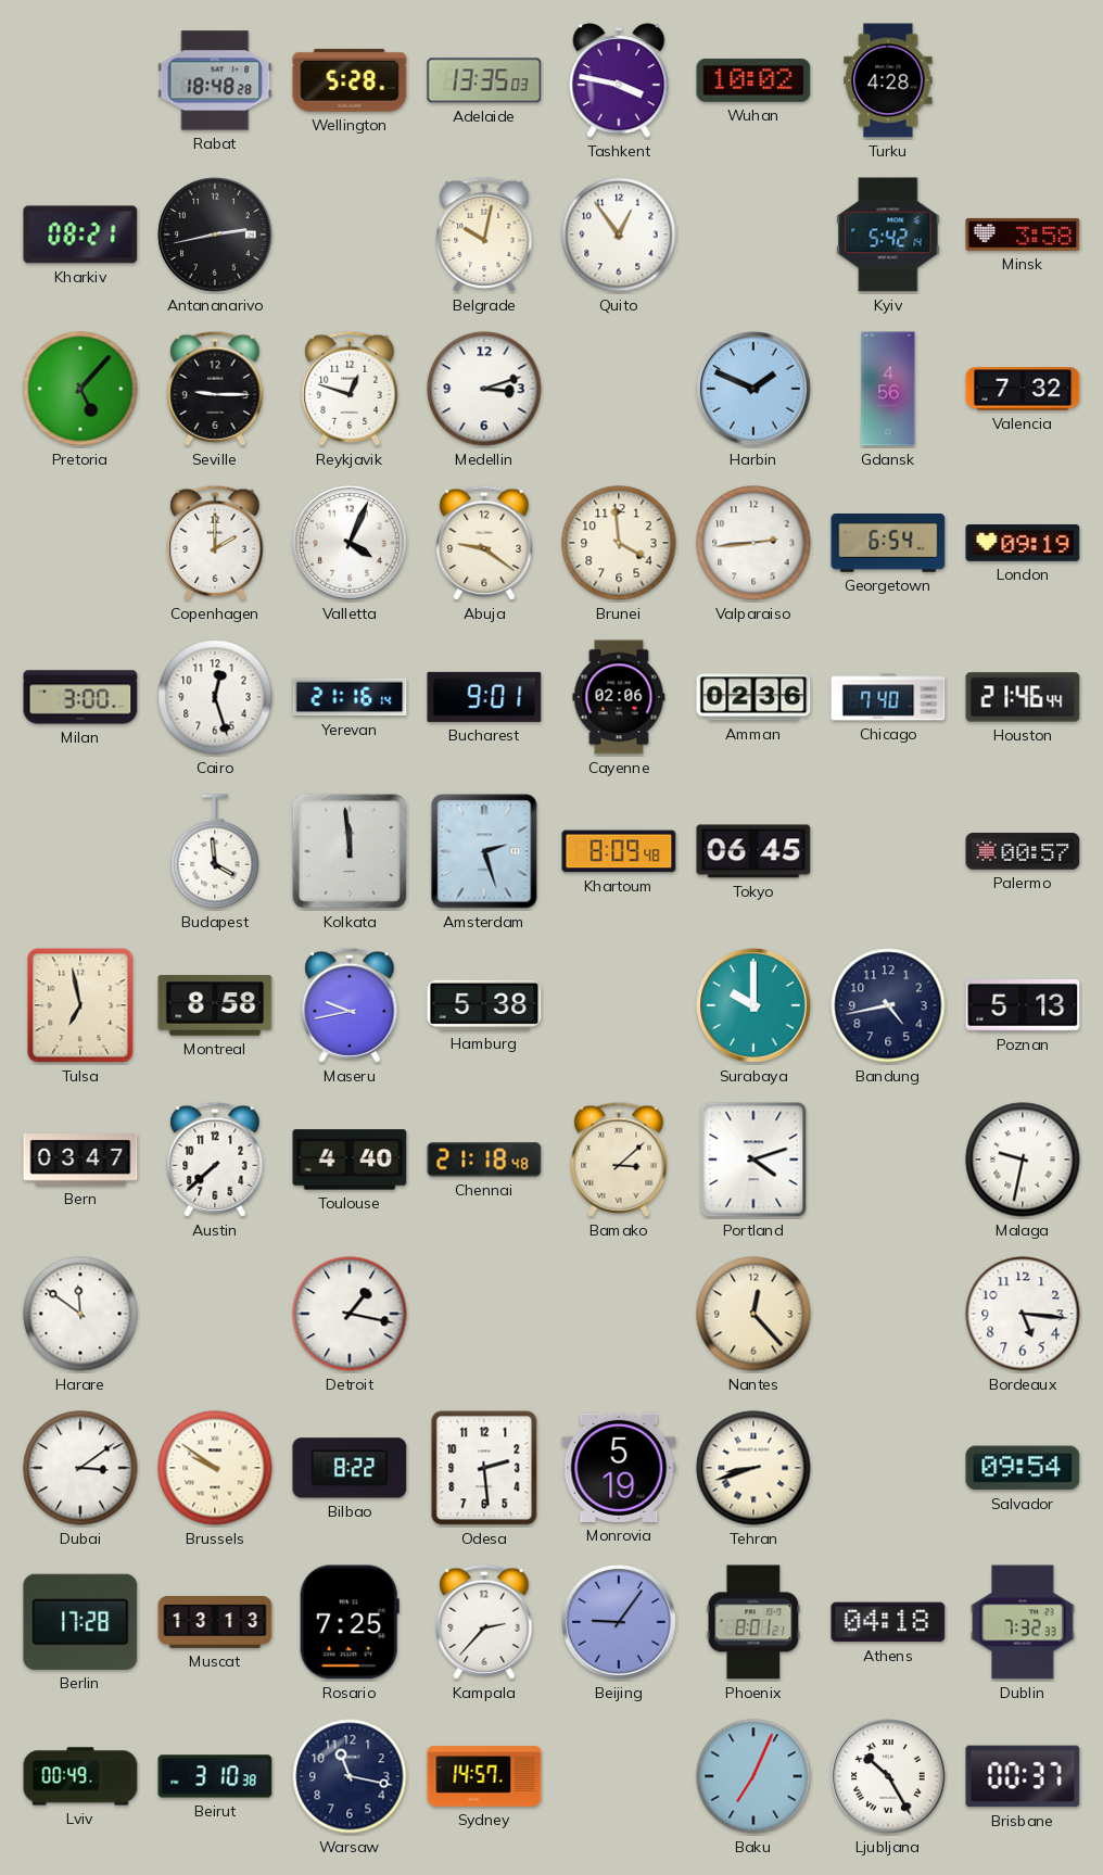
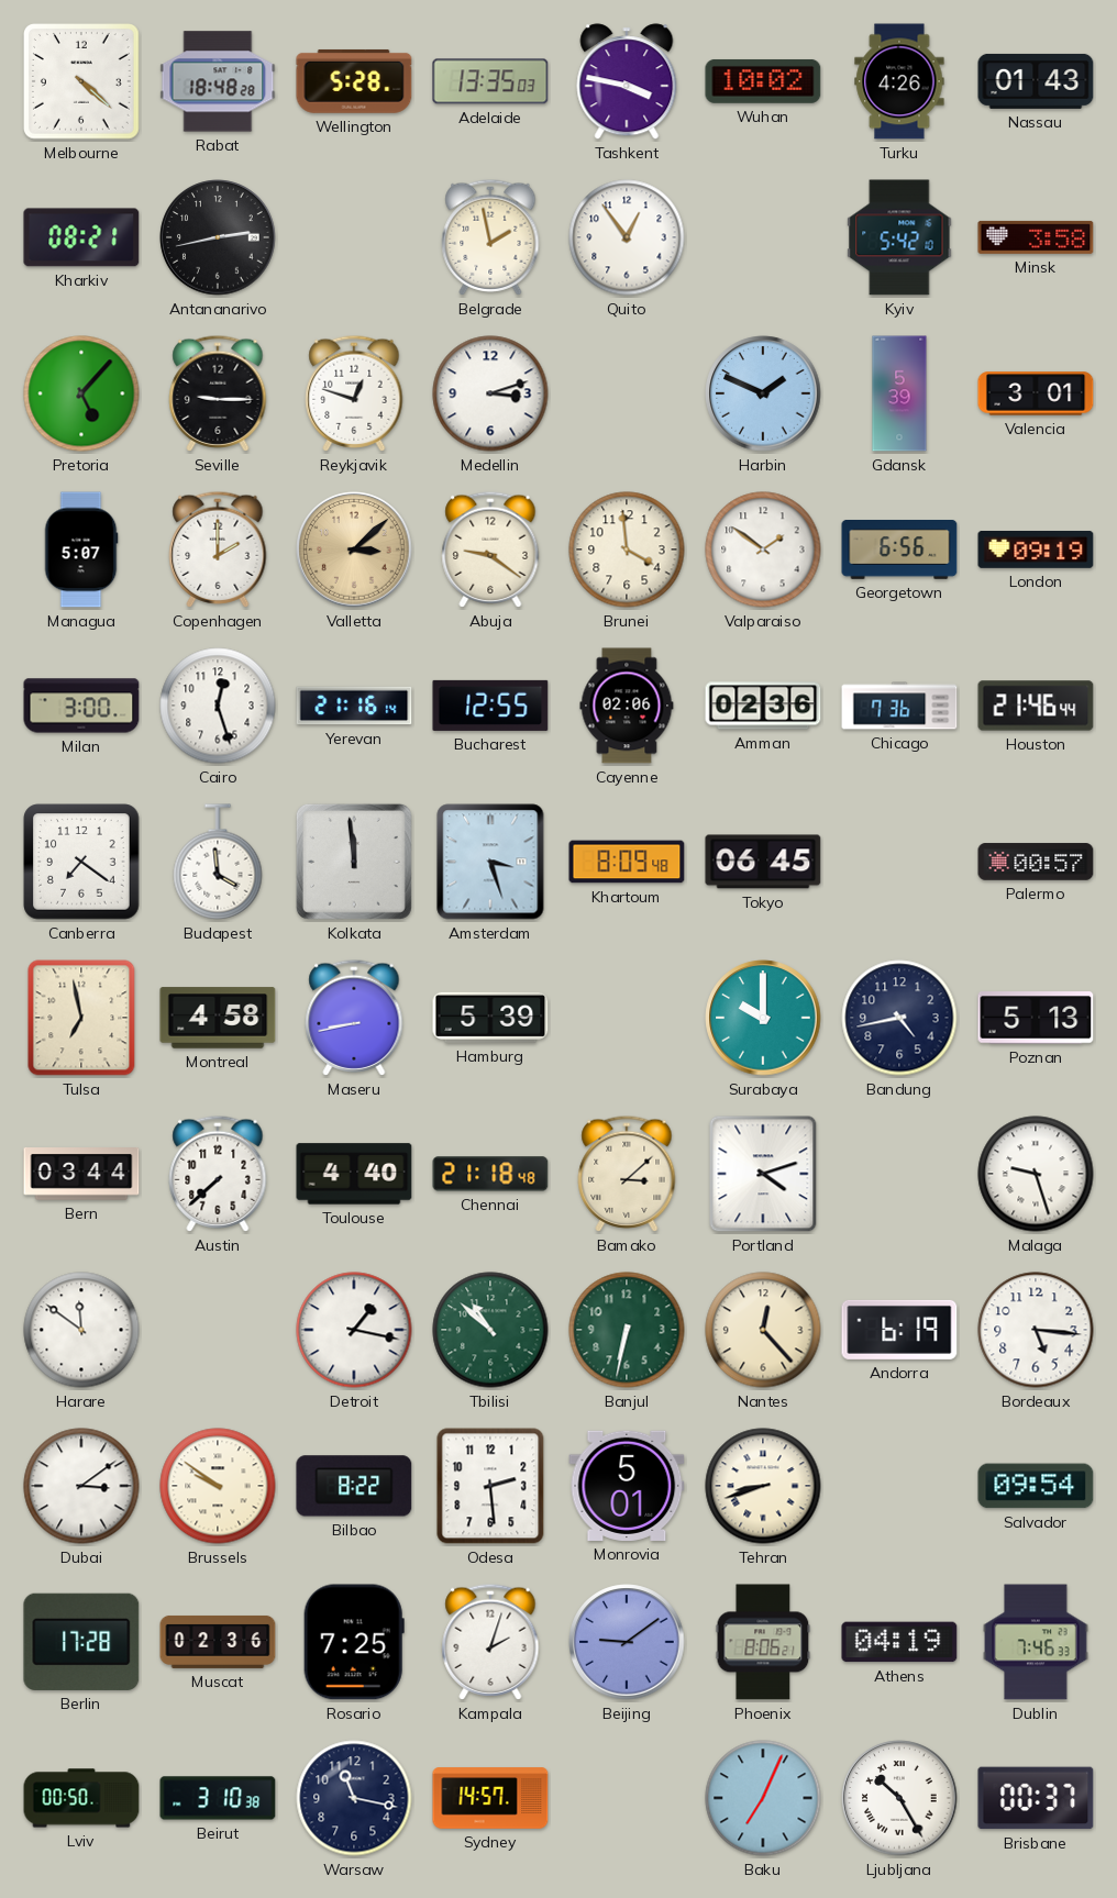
Melbourne: none -> 4:22
Turku: 4:28 -> 4:26
Nassau: none -> 01:43
Belgrade: 10:02 -> 1:58
Kyiv: 5:42:14 -> 5:42:10
Gdansk: 4:56 -> 5:39
Valencia: 7:32 -> 3:01
Managua: none -> 5:07
Valletta: 4:04 -> 3:08
Valletta dial: white -> champagne
Valparaiso: 2:44 -> 1:51
Georgetown: 6:54 -> 6:56
Bucharest: 9:01 -> 12:55
Chicago: 7:40 -> 7:36
Canberra: none -> 7:21
Amsterdam: 2:27 -> 3:27
Montreal: 8:58 -> 4:58
Maseru: 9:43 -> 8:43
Hamburg: 5:38 -> 5:39
Bern: 03:47 -> 03:44
Malaga: 9:32 -> 9:27
Tbilisi: none -> 10:52
Banjul: none -> 6:32
Andorra: none -> 6:19
Monrovia: 5:19 -> 5:01
Muscat: 13:13 -> 02:36
Kampala: 2:37 -> 2:03
Beijing: 9:06 -> 9:09
Phoenix: 8:01 -> 8:06
Athens: 04:18 -> 04:19
Dublin: 7:32 -> 7:46
Lviv: 00:49 -> 00:50
